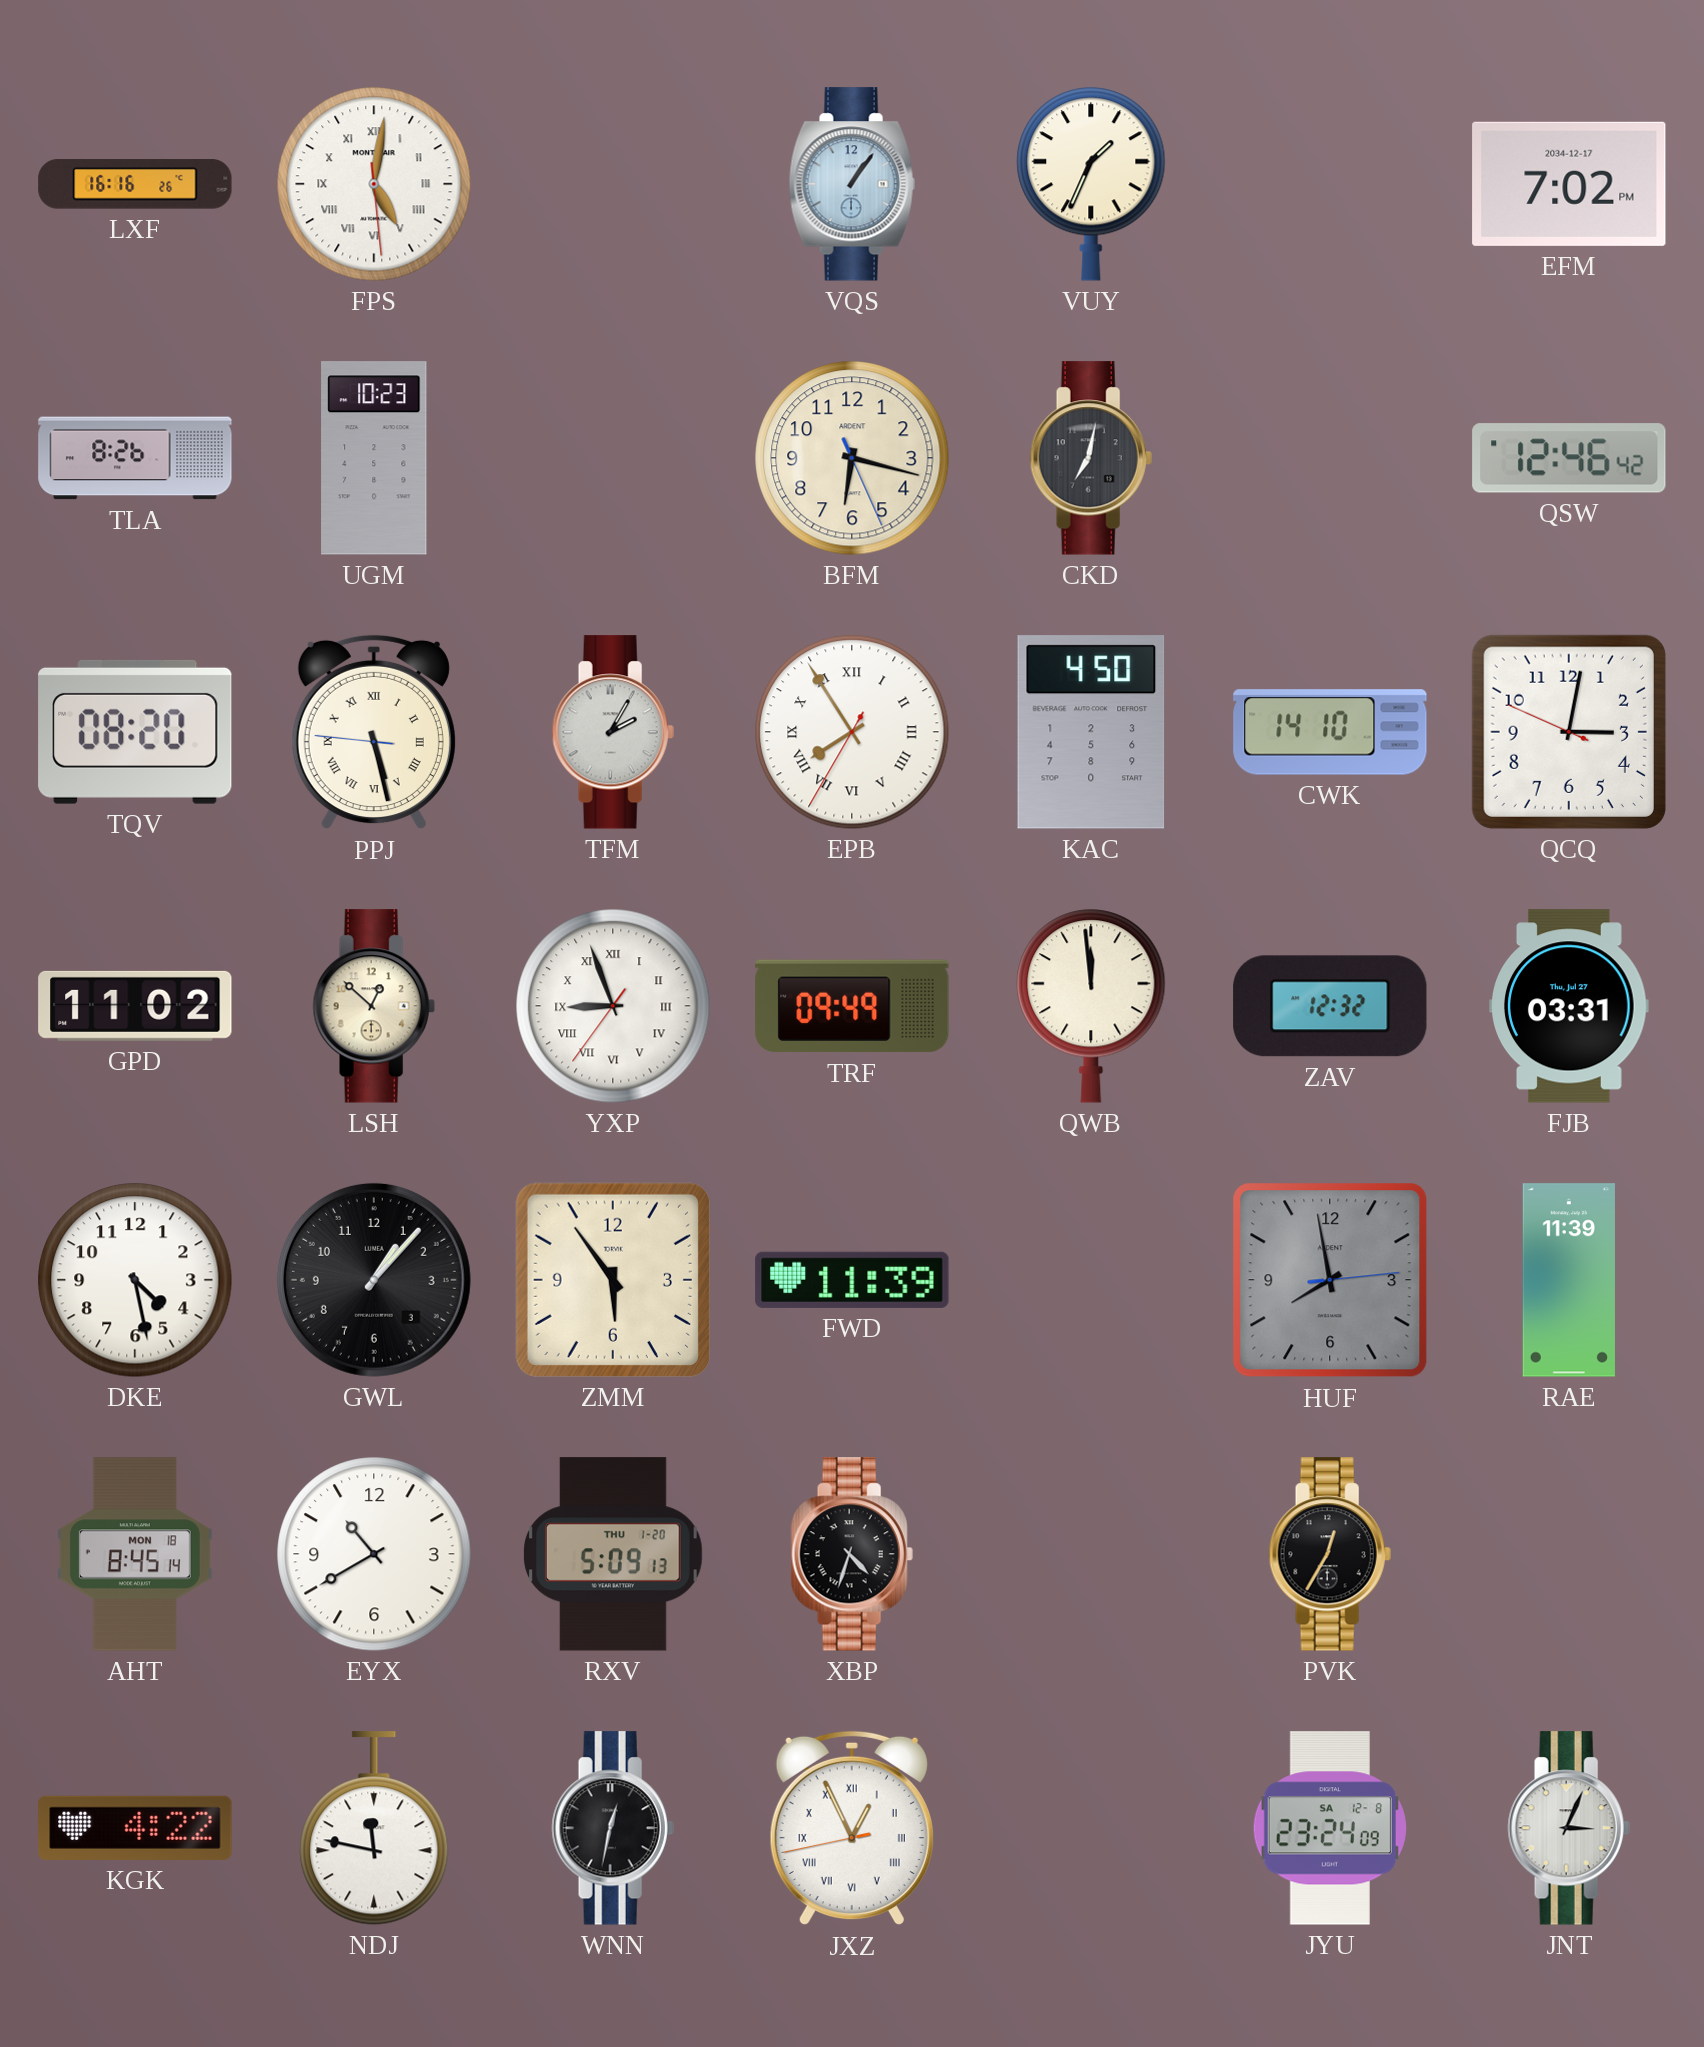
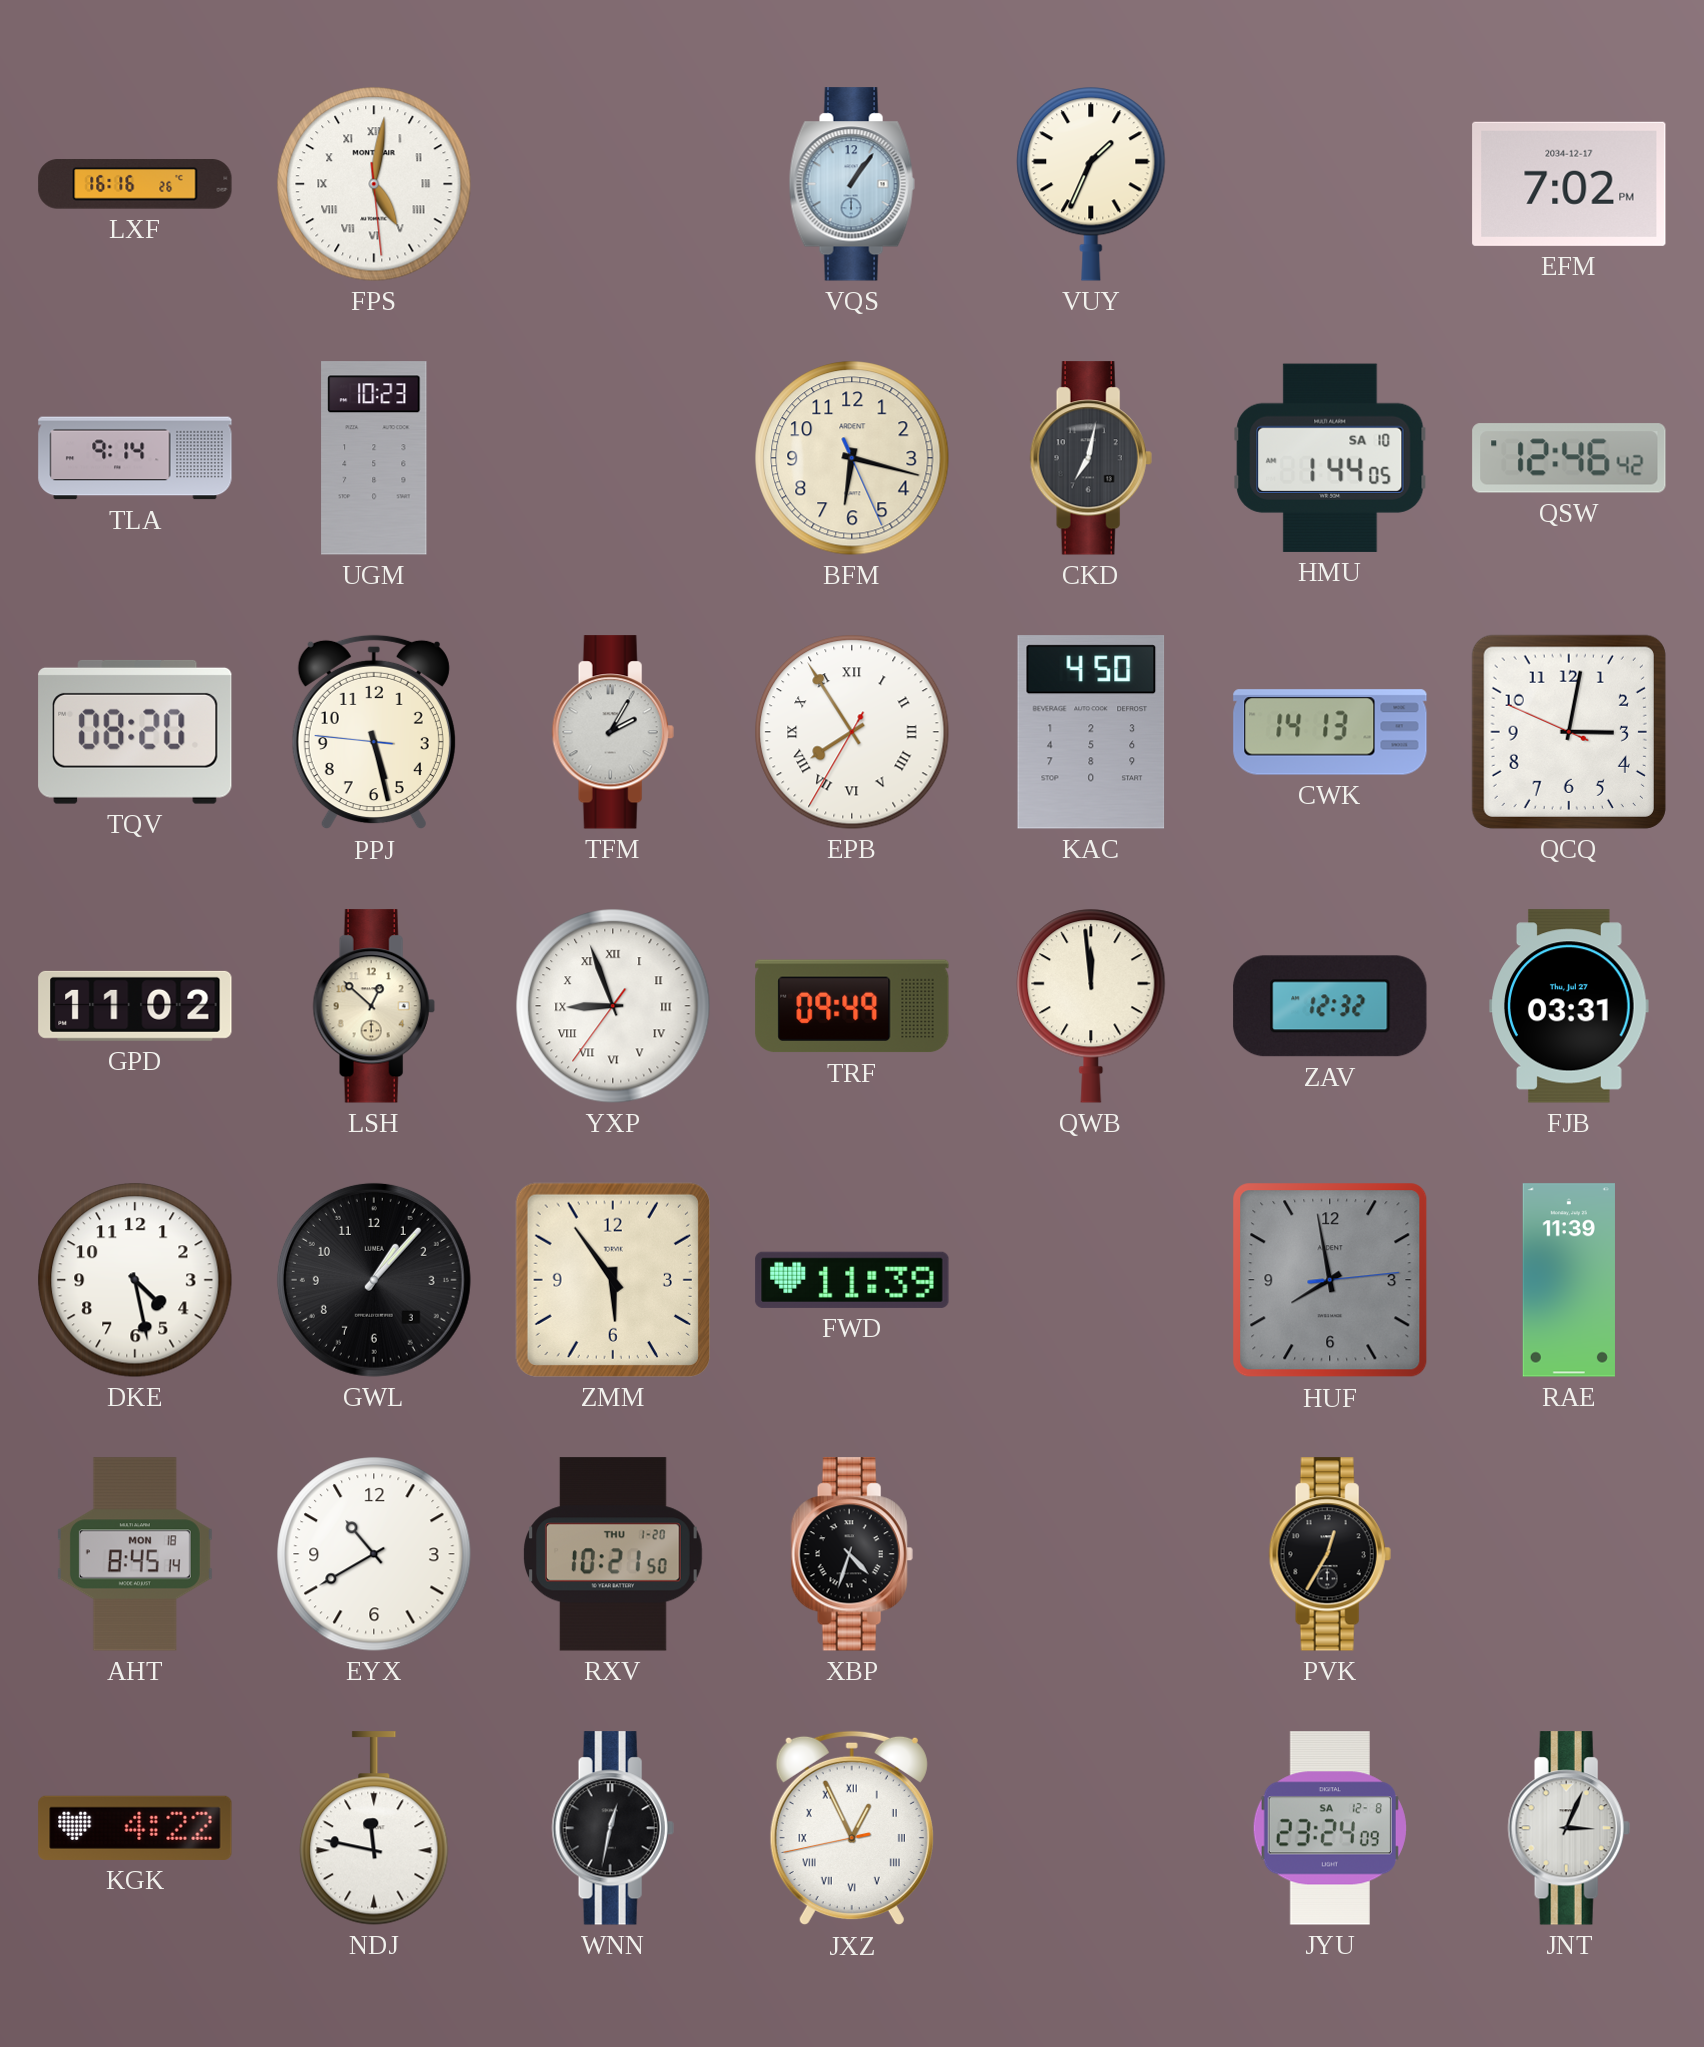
TLA: 8:26 -> 9:14
HMU: none -> 1:44
PPJ numerals: Roman -> Arabic
CWK: 14:10 -> 14:13
RXV: 5:09 -> 10:21
